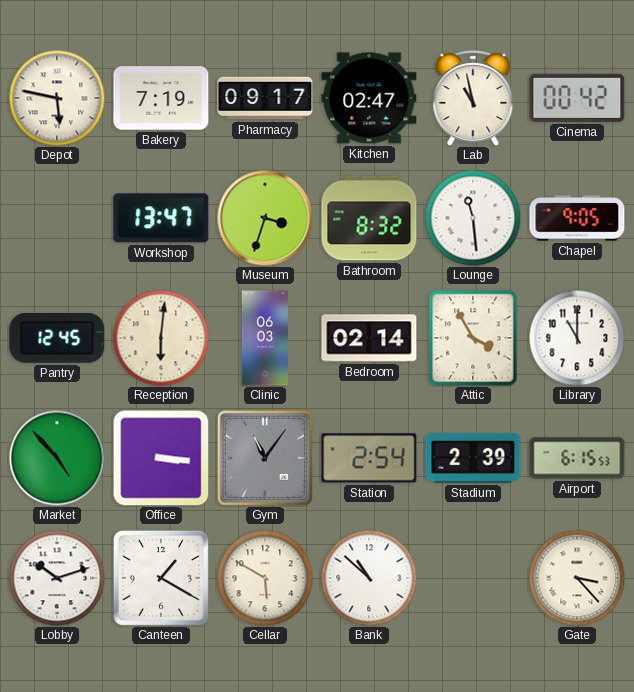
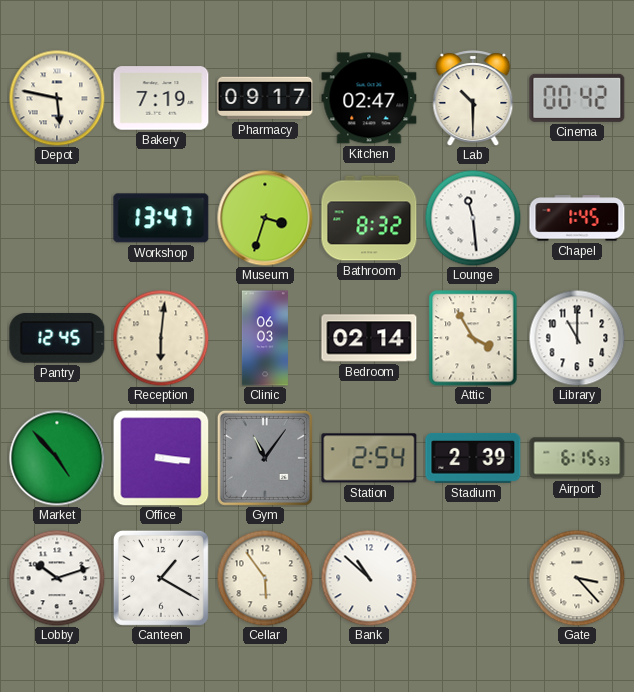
Lab: 10:58 -> 10:30
Chapel: 9:05 -> 1:45
Cellar: 5:50 -> 5:54
